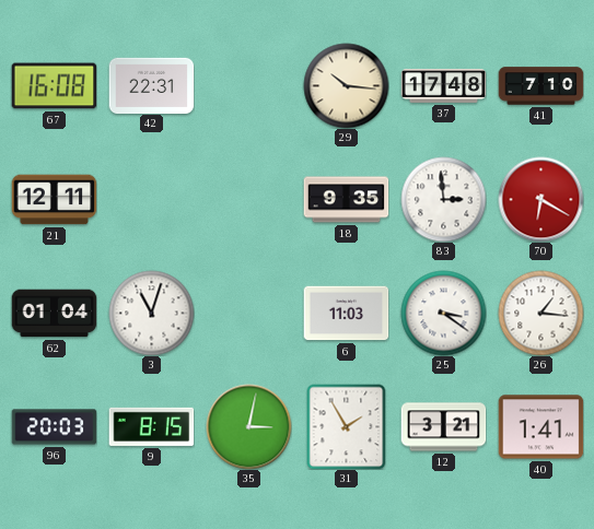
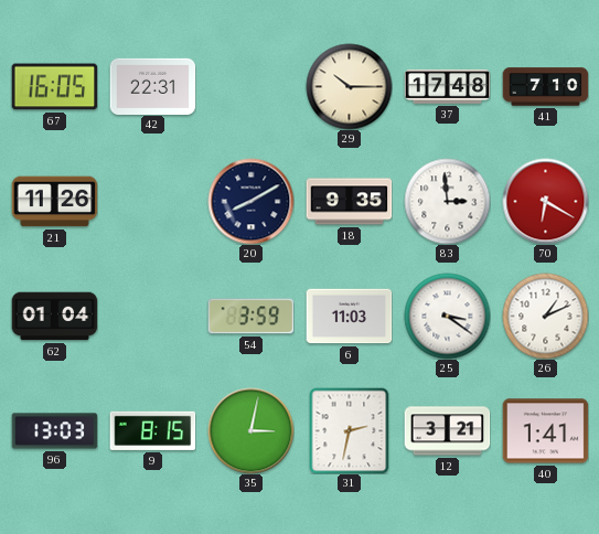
67: 16:08 -> 16:05
29: 10:16 -> 10:15
21: 12:11 -> 11:26
20: none -> 8:10
3: 11:03 -> none
54: none -> 3:59
26: 1:16 -> 1:11
96: 20:03 -> 13:03
31: 1:55 -> 2:32
